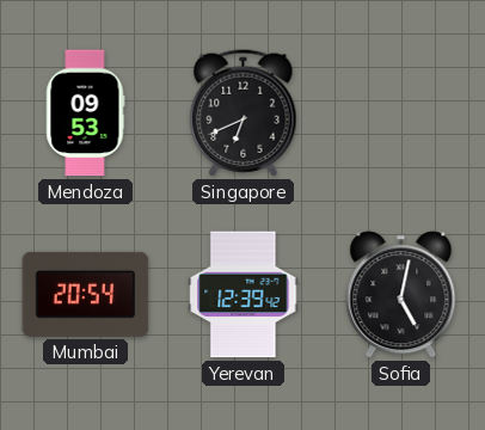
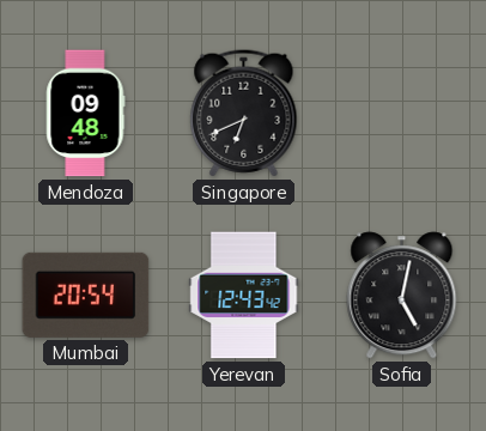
Mendoza: 09:53 -> 09:48
Yerevan: 12:39 -> 12:43
